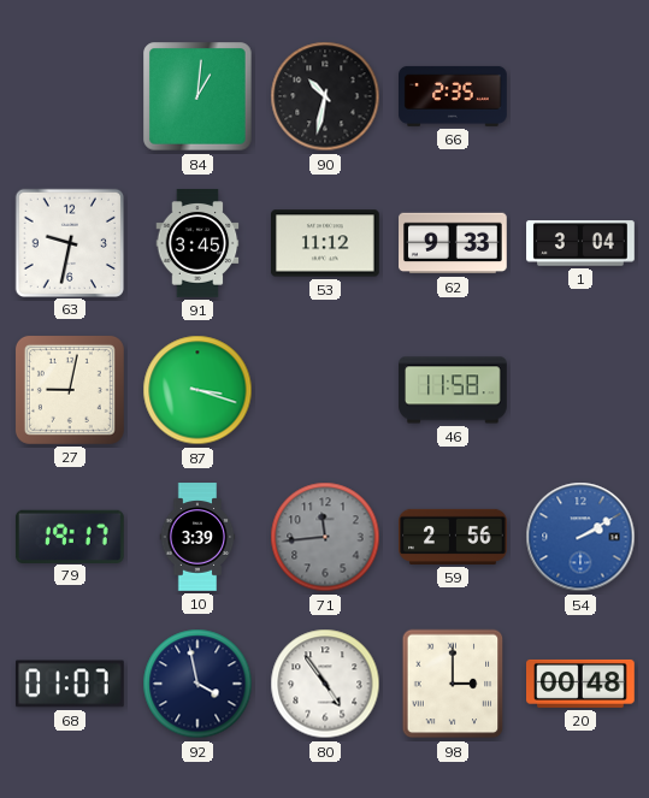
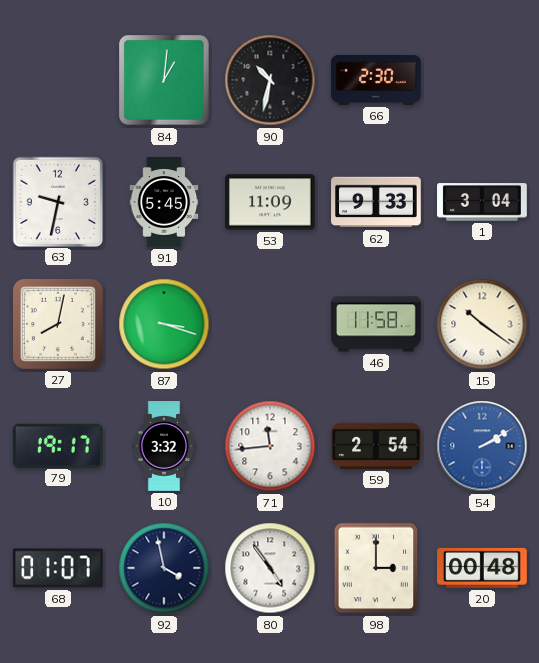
66: 2:35 -> 2:30
91: 3:45 -> 5:45
53: 11:12 -> 11:09
27: 9:02 -> 8:02
15: none -> 10:21
10: 3:39 -> 3:32
71 dial: grey -> white
59: 2:56 -> 2:54
